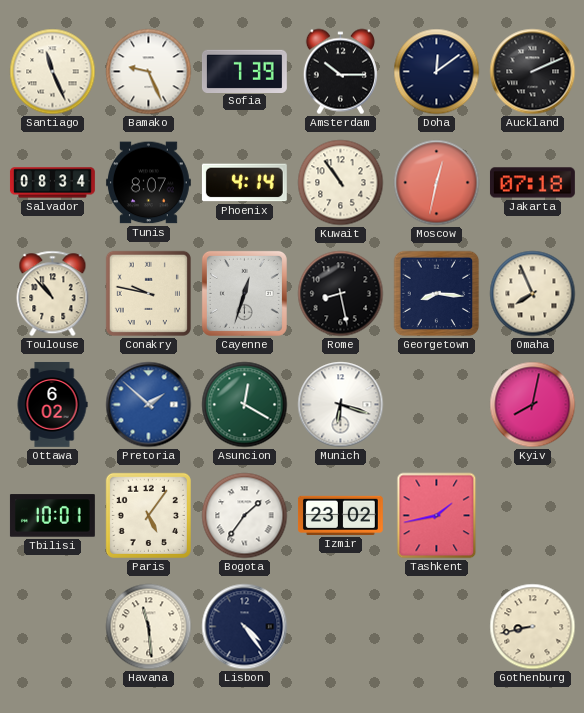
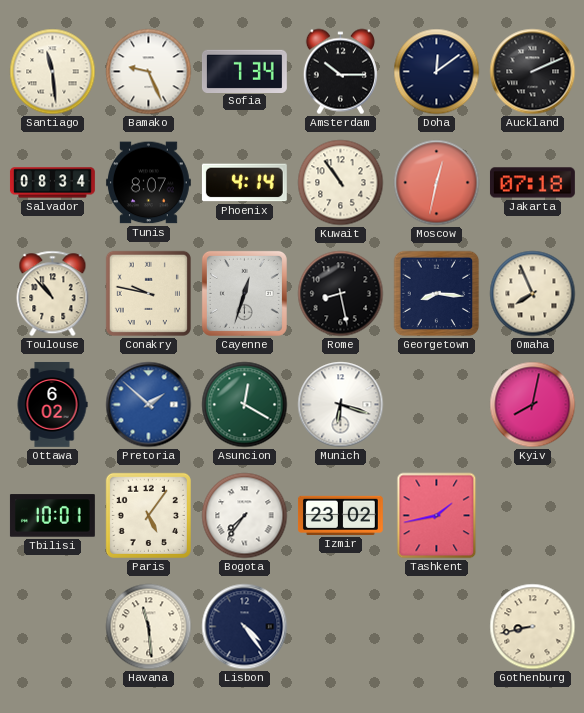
Santiago: 11:26 -> 11:29
Sofia: 7:39 -> 7:34
Bogota: 1:36 -> 7:36
